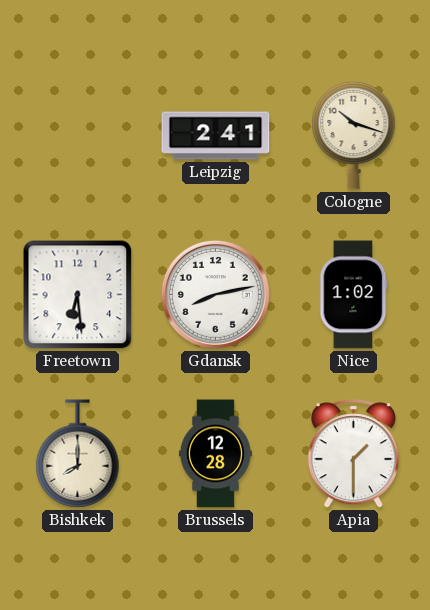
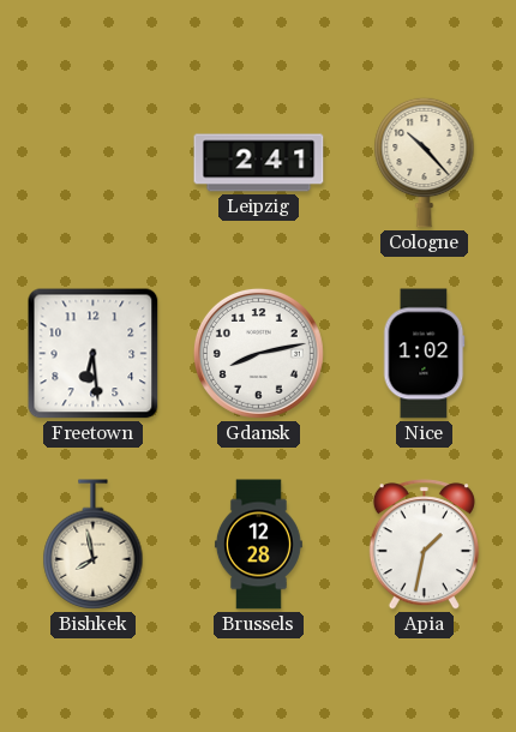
Cologne: 10:18 -> 10:23
Bishkek: 8:00 -> 7:58
Apia: 1:30 -> 1:32
